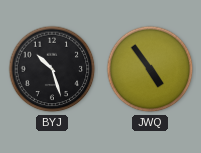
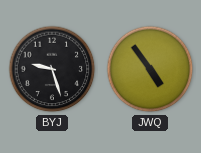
BYJ: 10:27 -> 9:27
